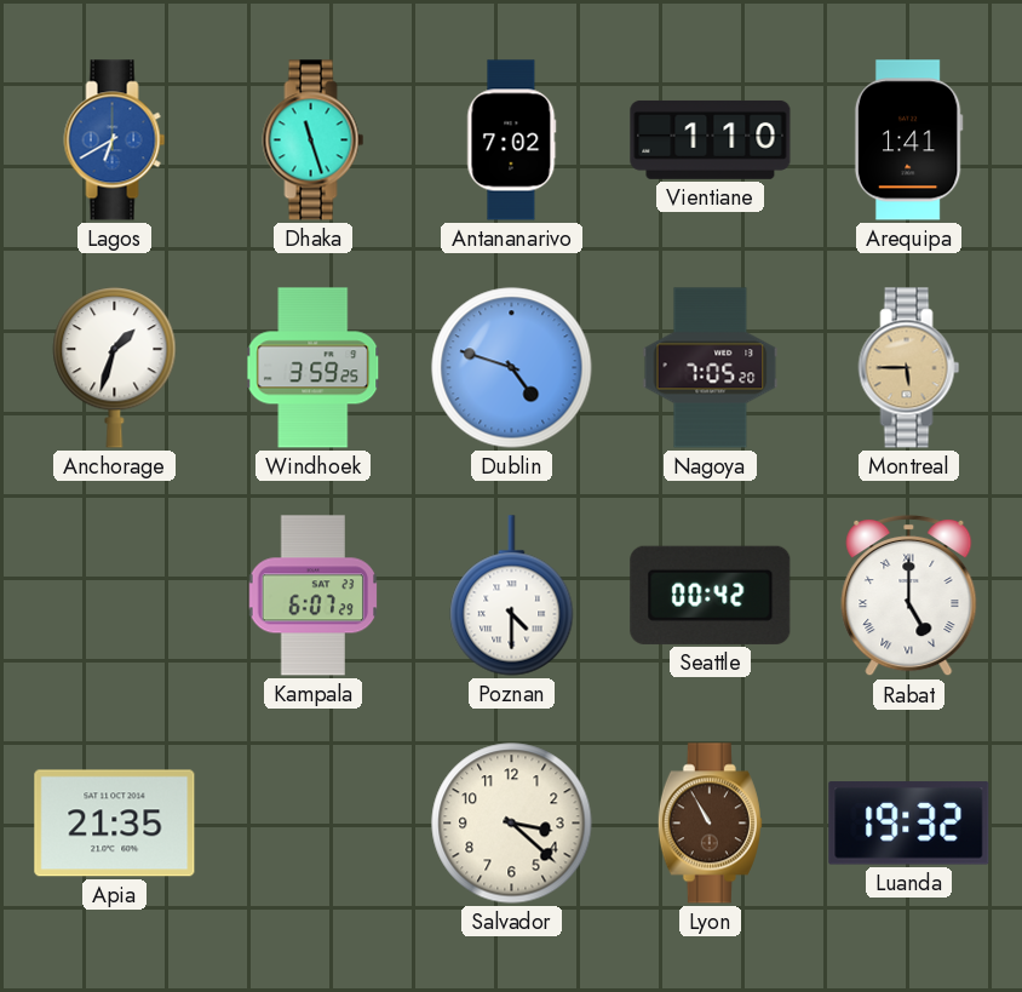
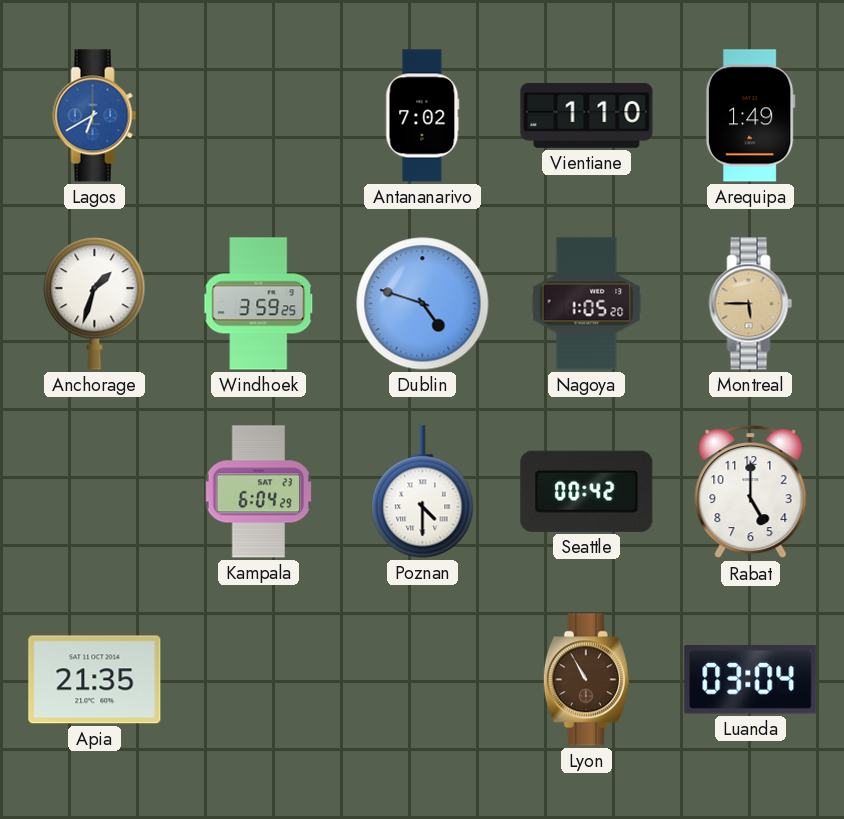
Dhaka: 11:27 -> none
Arequipa: 1:41 -> 1:49
Nagoya: 7:05 -> 1:05
Kampala: 6:07 -> 6:04
Rabat numerals: Roman -> Arabic
Salvador: 3:22 -> none
Luanda: 19:32 -> 03:04
